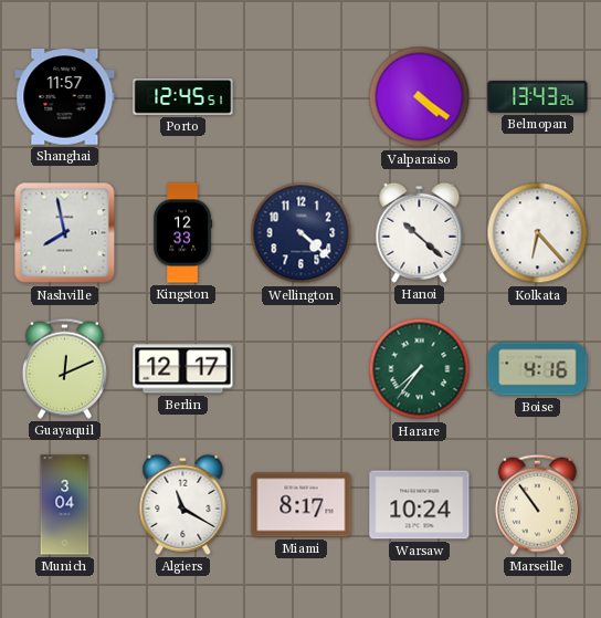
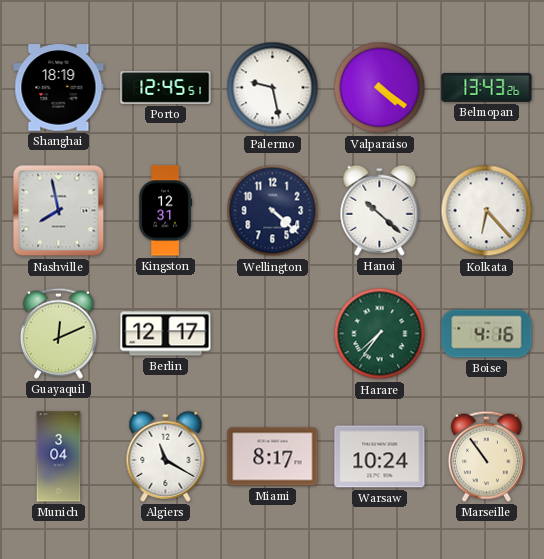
Shanghai: 11:57 -> 18:19
Palermo: none -> 9:28
Kingston: 12:33 -> 12:31
